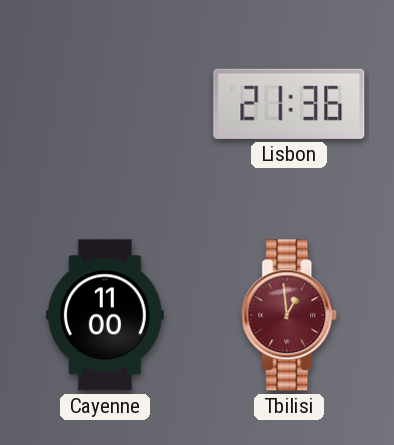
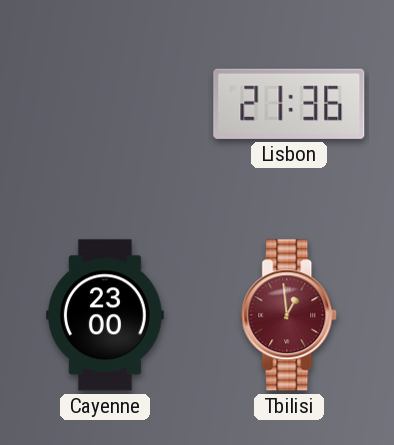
Cayenne: 11:00 -> 23:00
